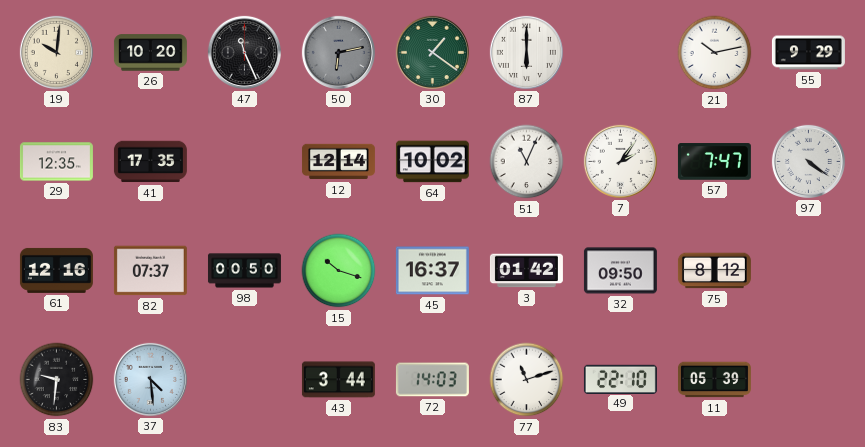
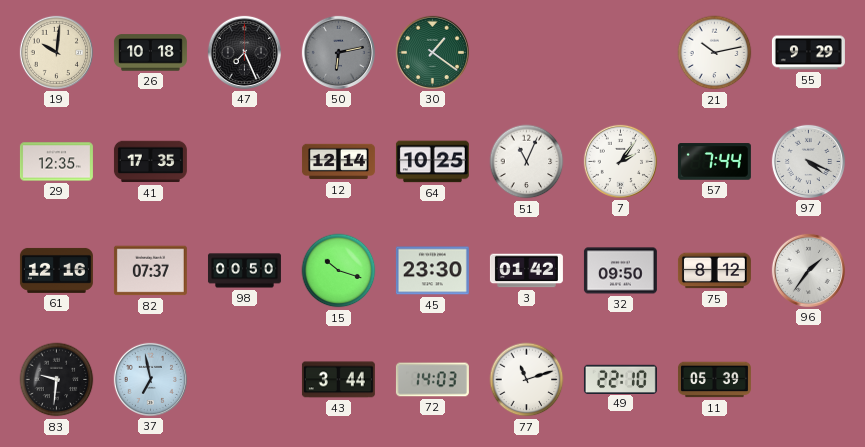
26: 10:20 -> 10:18
47: 11:26 -> 7:26
87: 6:00 -> none
64: 10:02 -> 10:25
57: 7:47 -> 7:44
97: 4:21 -> 4:19
45: 16:37 -> 23:30
96: none -> 1:36
37: 4:29 -> 6:58
